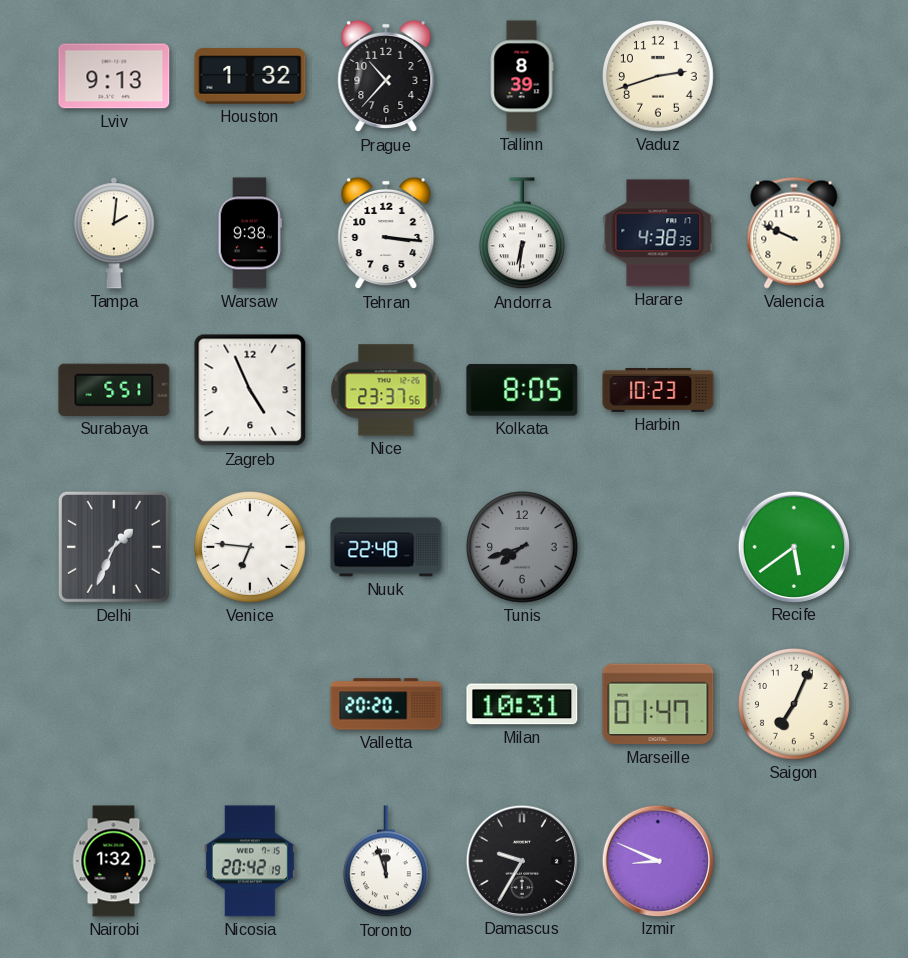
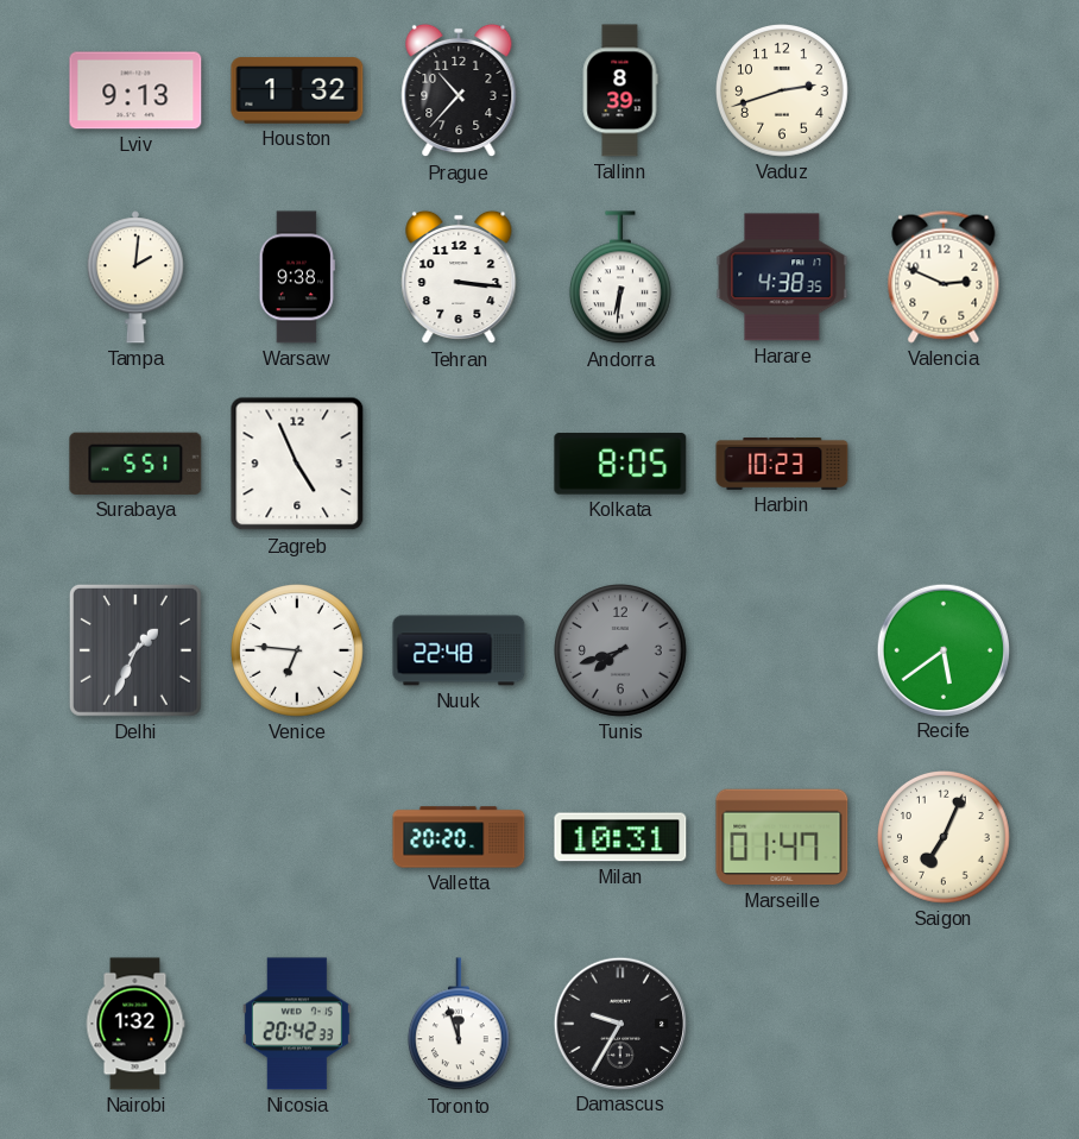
Valencia: 9:49 -> 2:49
Nice: 23:37 -> none
Nicosia: 20:42:19 -> 20:42:33
Izmir: 8:49 -> none
